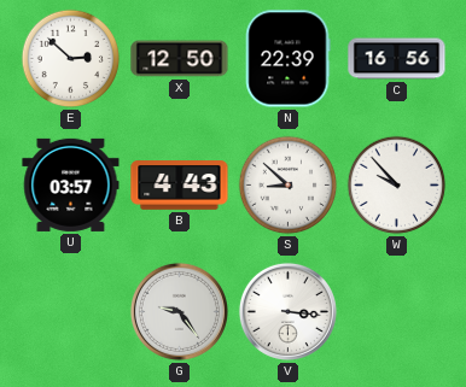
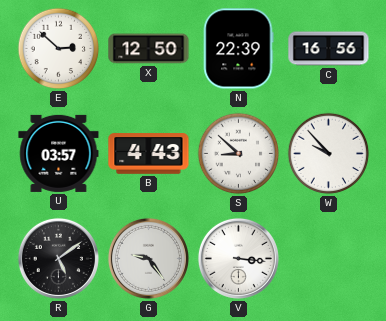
R: none -> 5:09
